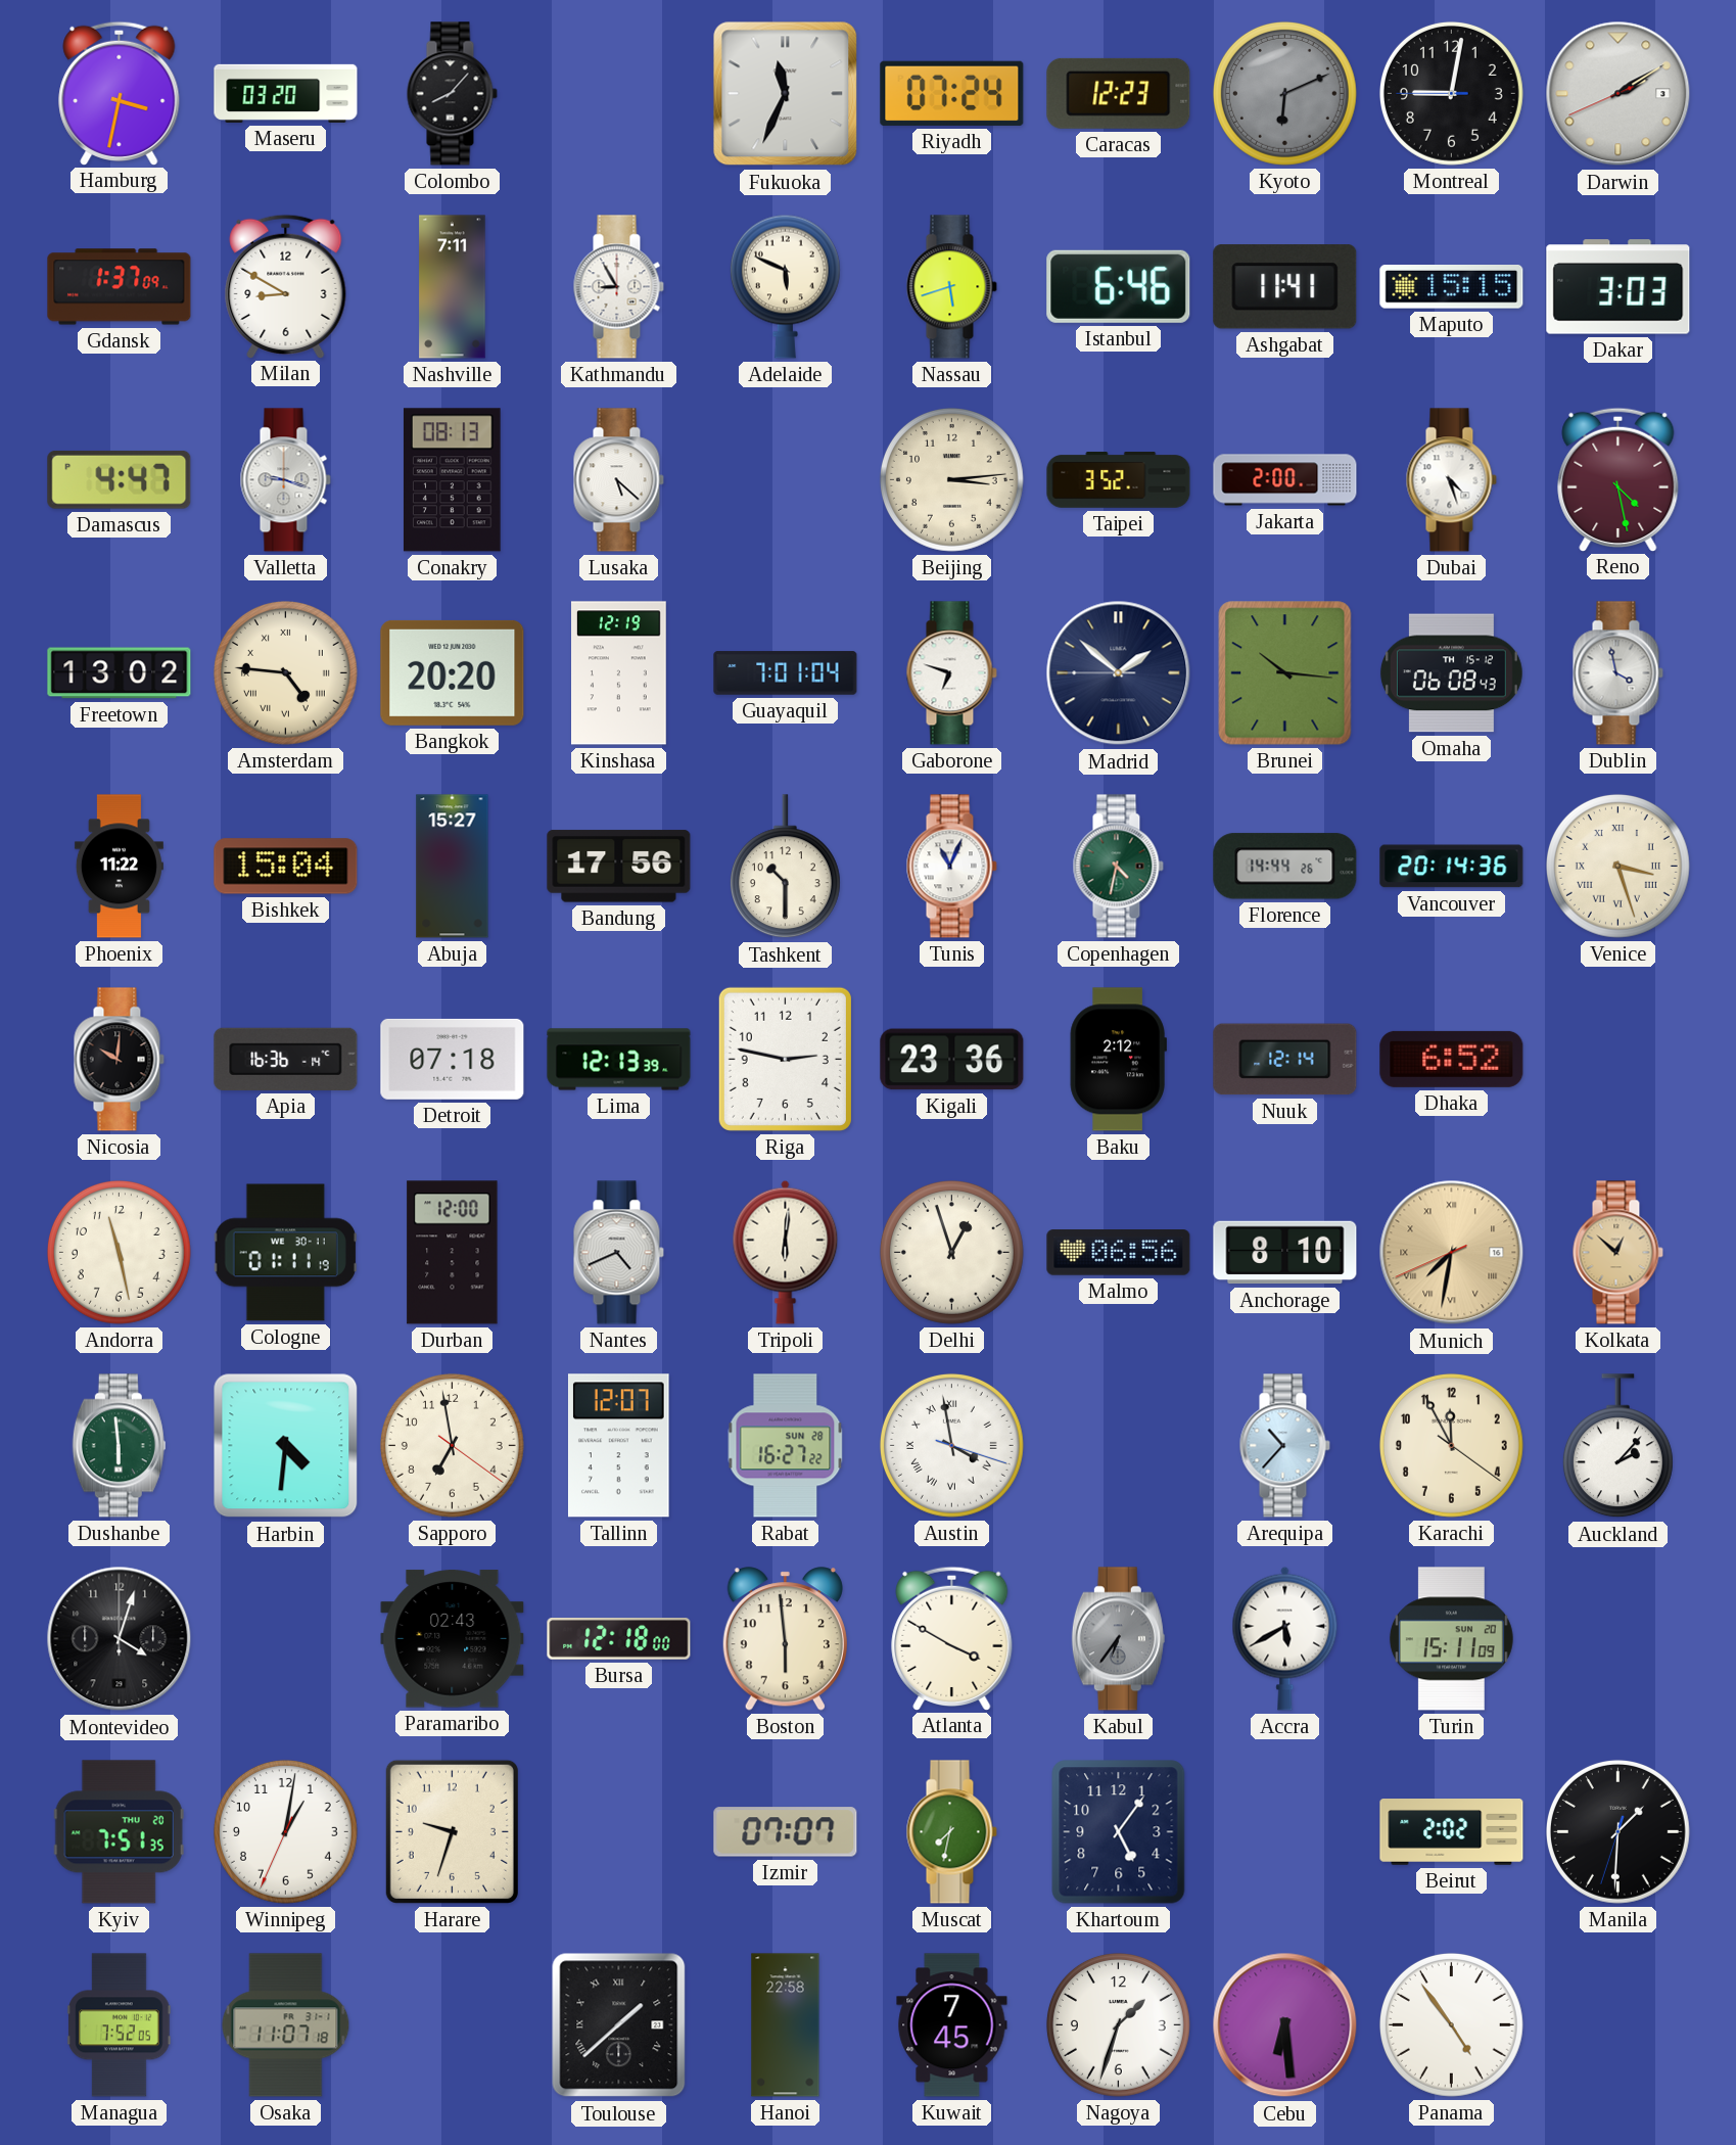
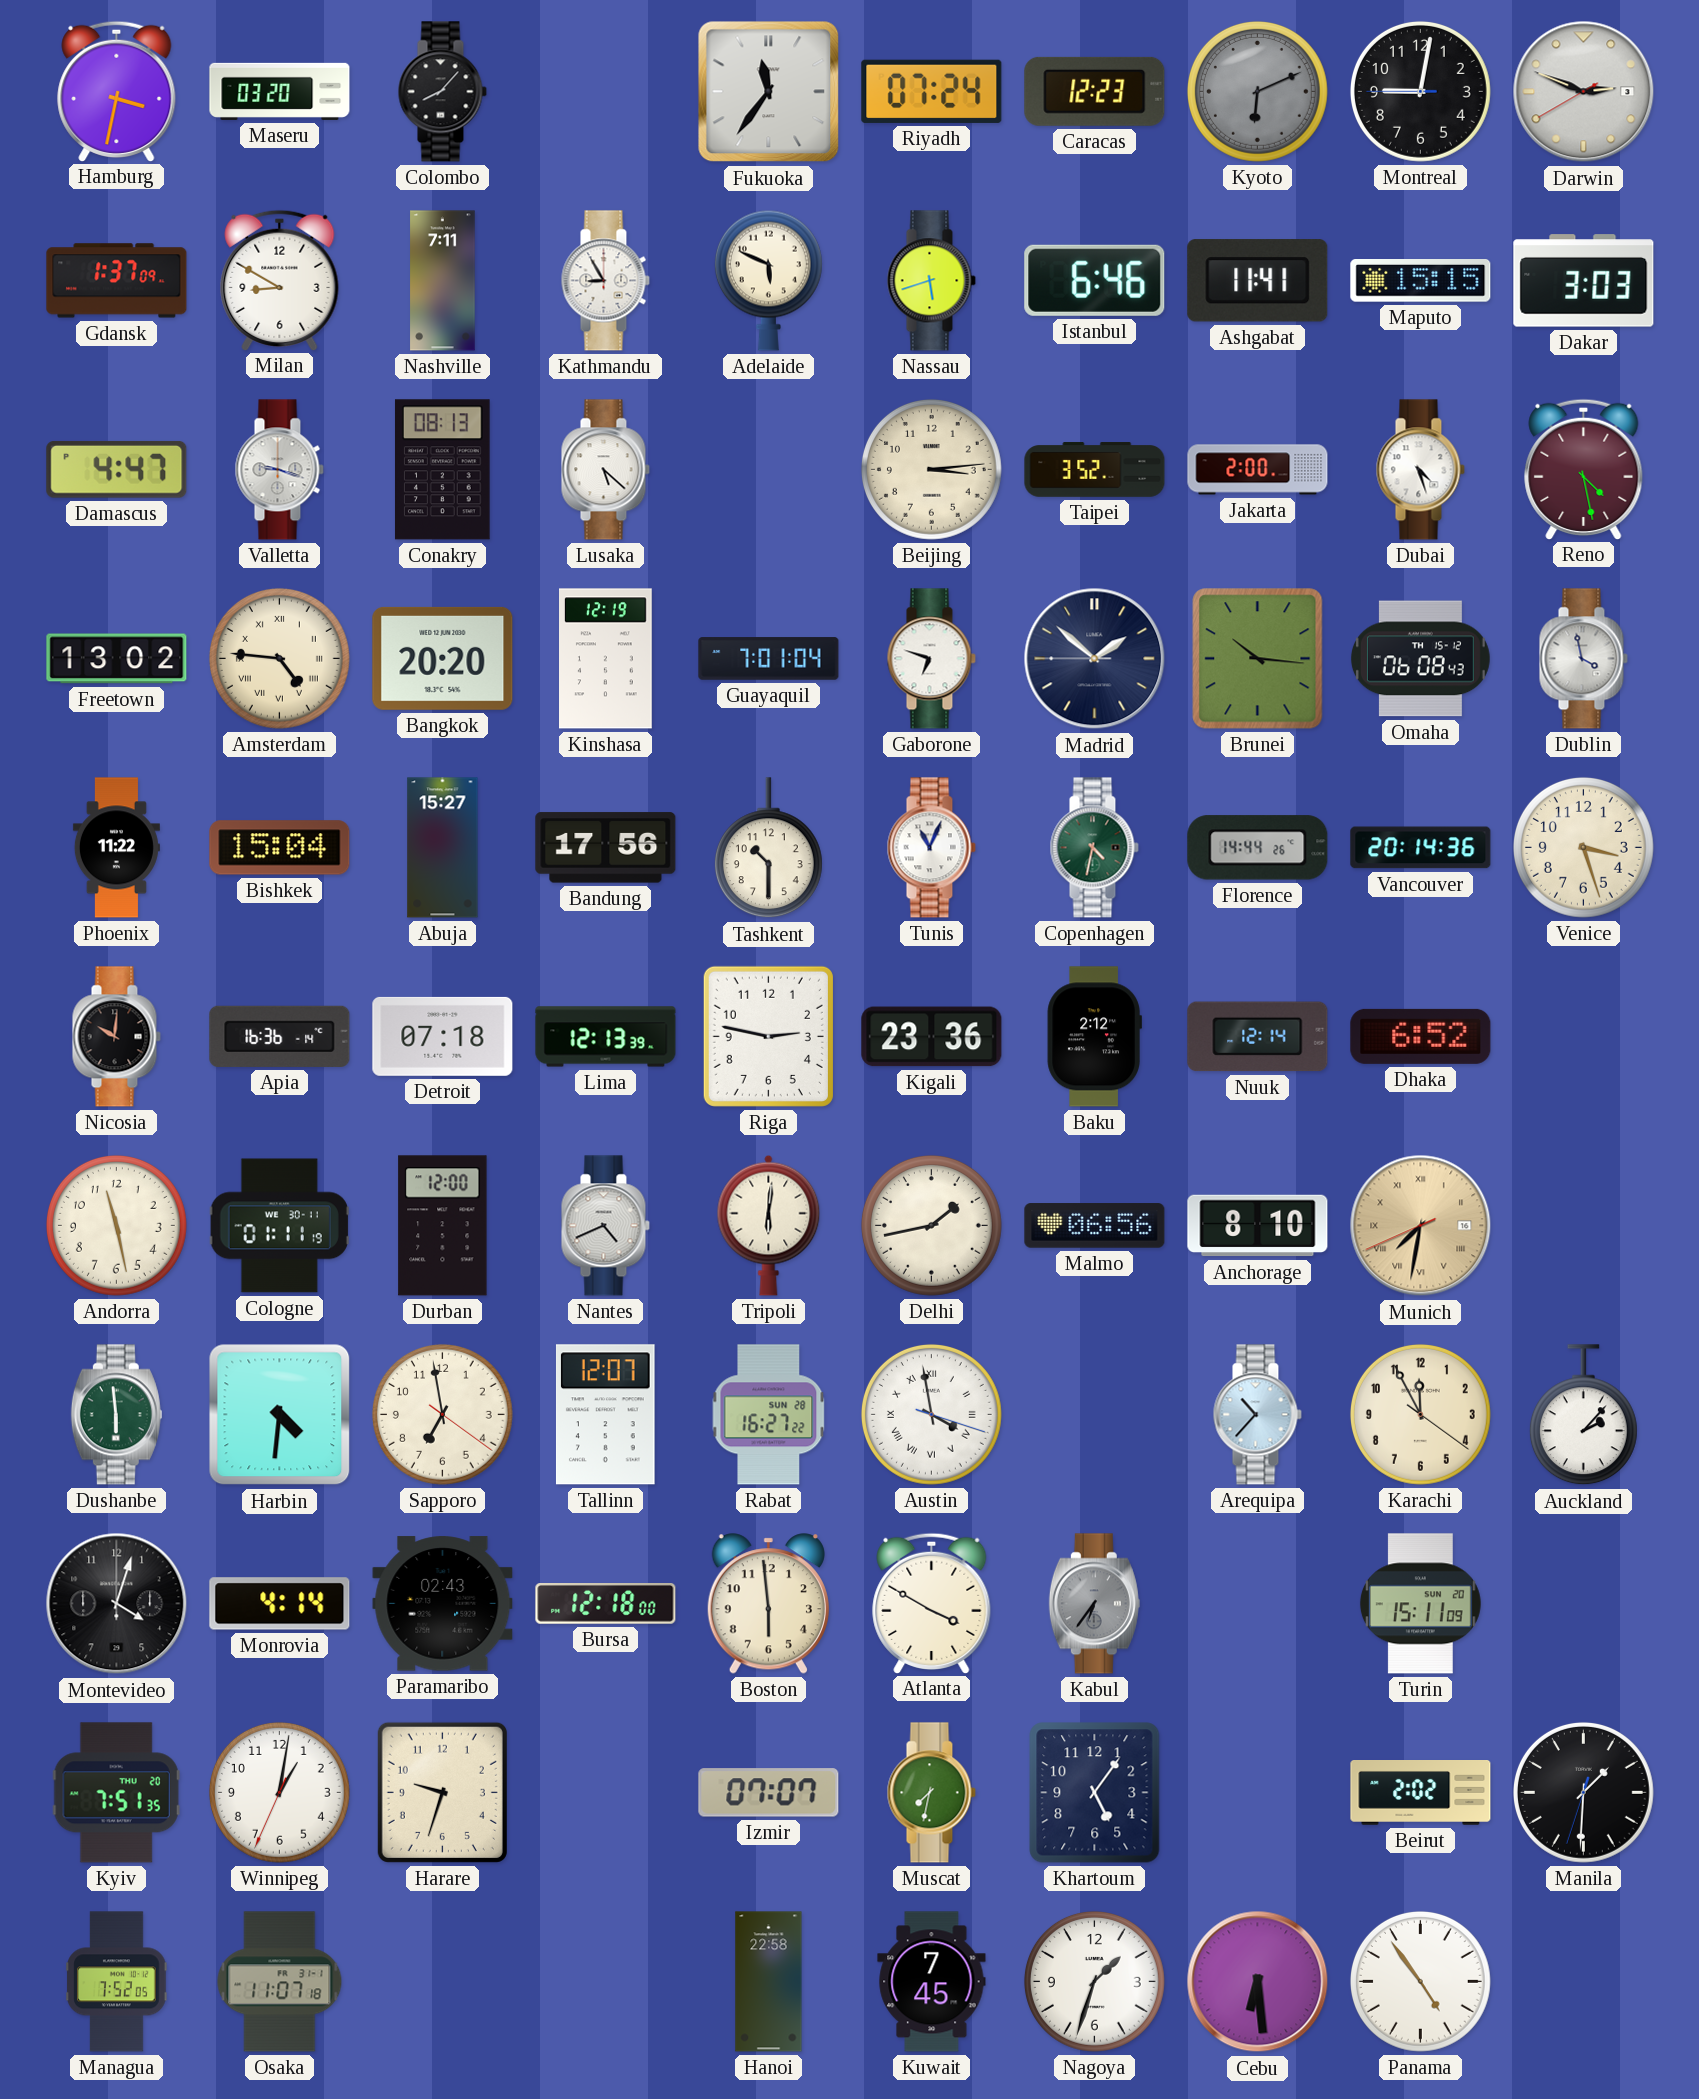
Fukuoka: 11:34 -> 11:36
Darwin: 2:09 -> 2:48
Venice numerals: Roman -> Arabic
Delhi: 12:57 -> 1:43
Kolkata: 12:52 -> none
Monrovia: none -> 4:14
Accra: 5:40 -> none
Toulouse: 1:38 -> none
